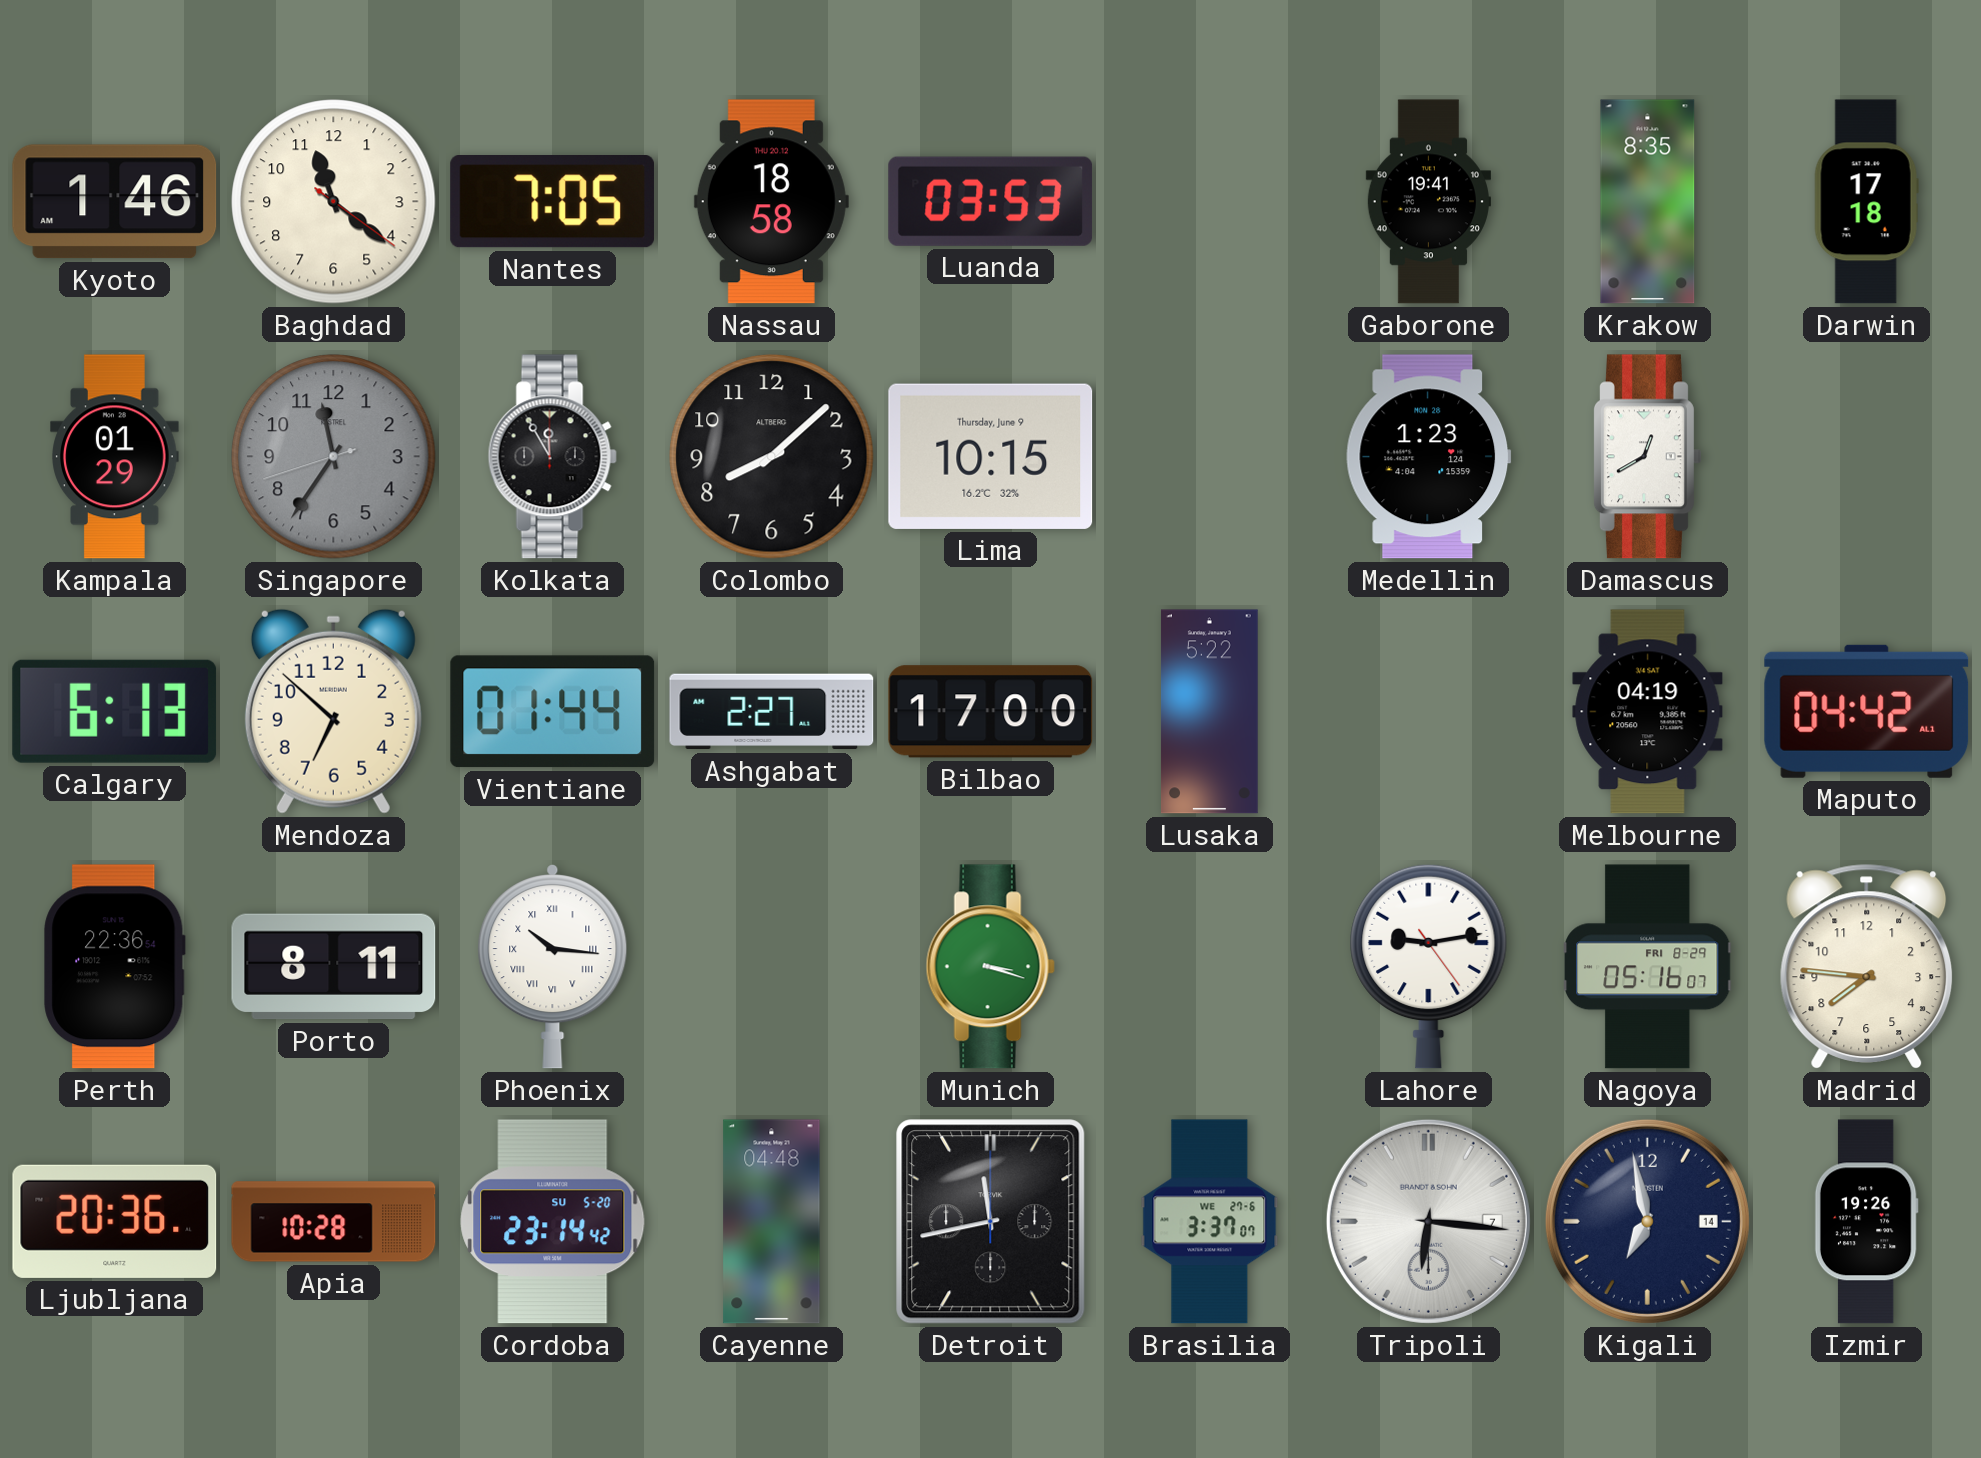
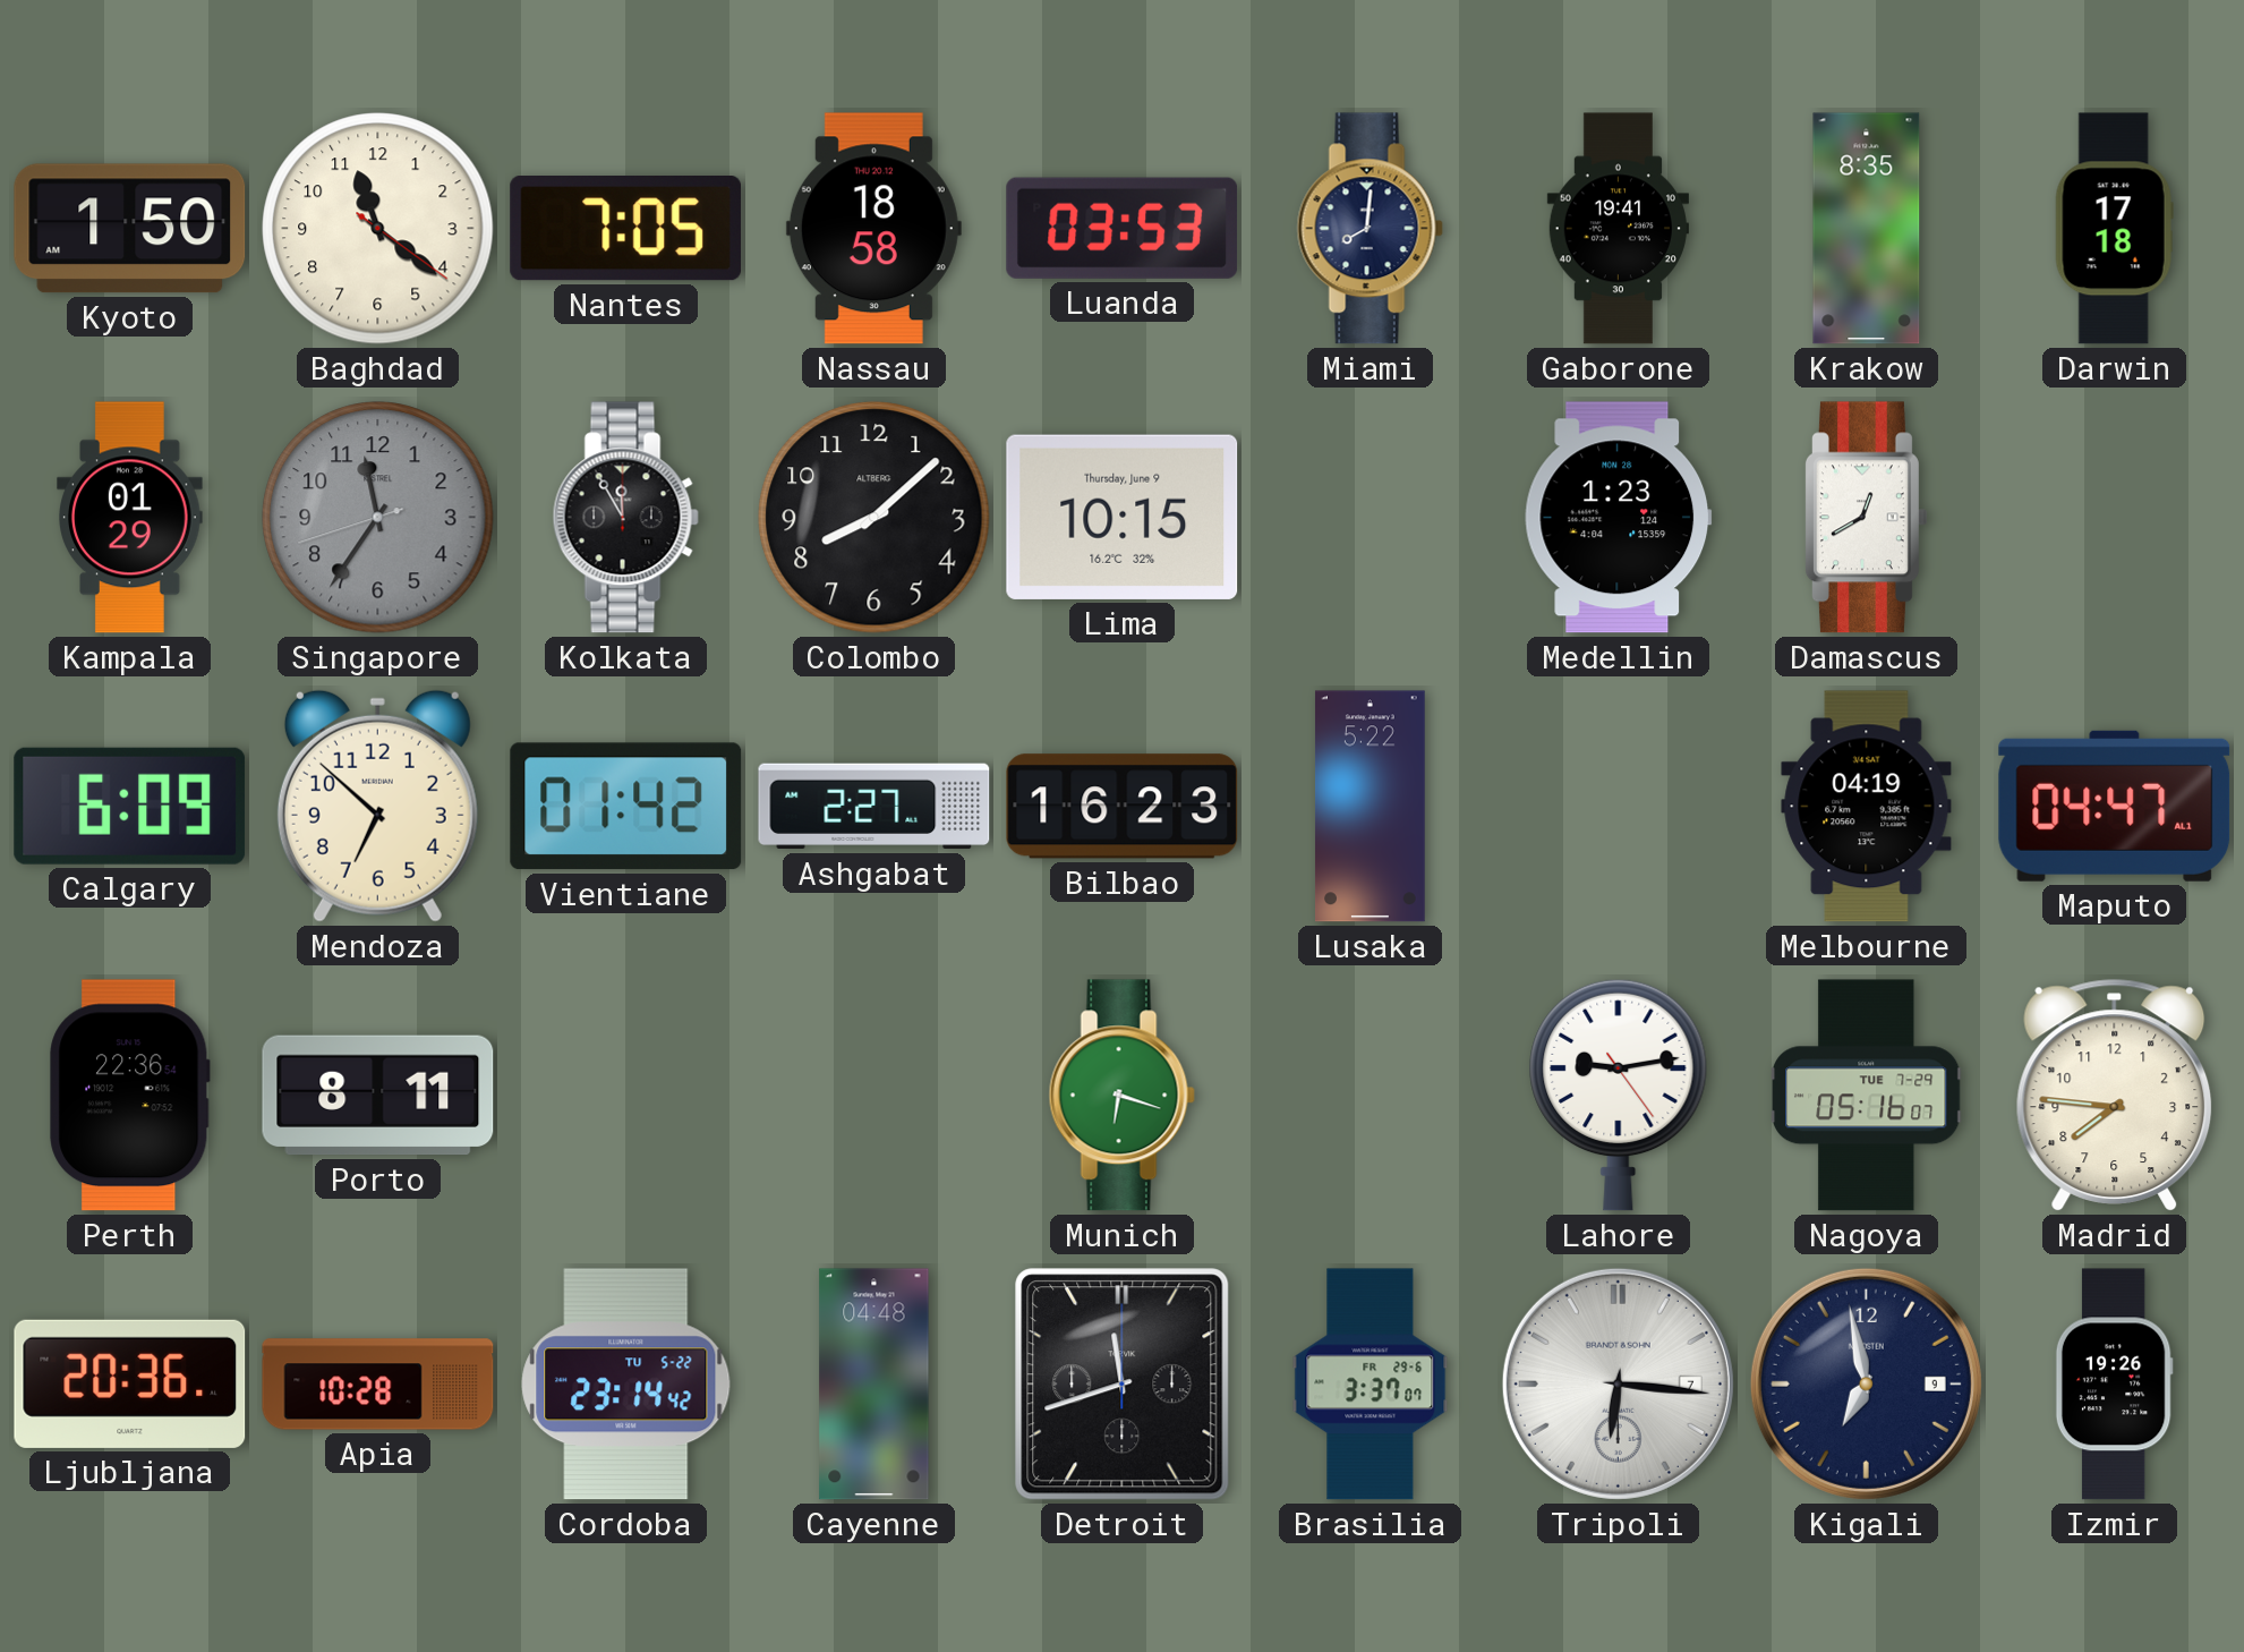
Kyoto: 1:46 -> 1:50
Miami: none -> 8:01
Calgary: 6:13 -> 6:09
Vientiane: 01:44 -> 01:42
Bilbao: 17:00 -> 16:23
Maputo: 04:42 -> 04:47
Phoenix: 10:16 -> none
Munich: 3:18 -> 6:18
Nagoya date: FRI 8-29 -> TUE 7-29
Cordoba date: SU 5-20 -> TU 5-22
Detroit: 11:43 -> 11:42
Brasilia date: WE 27-6 -> FR 29-6
Kigali date: 14 -> 9
